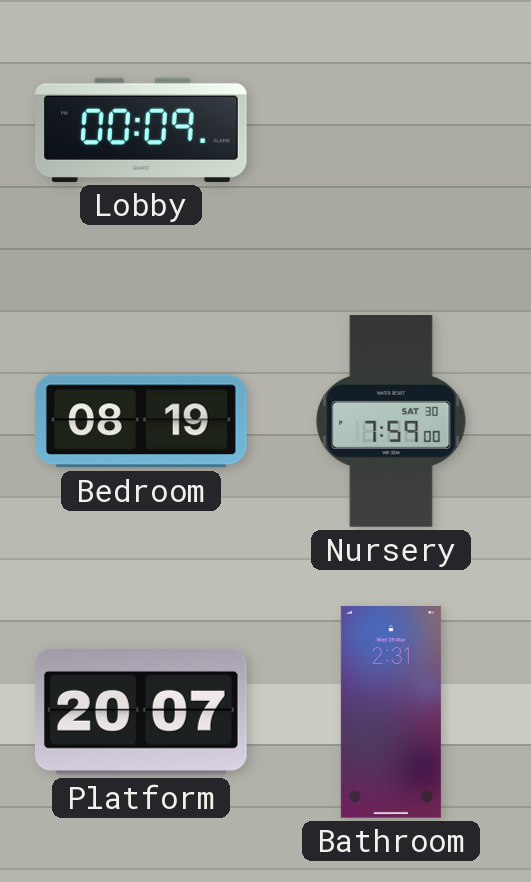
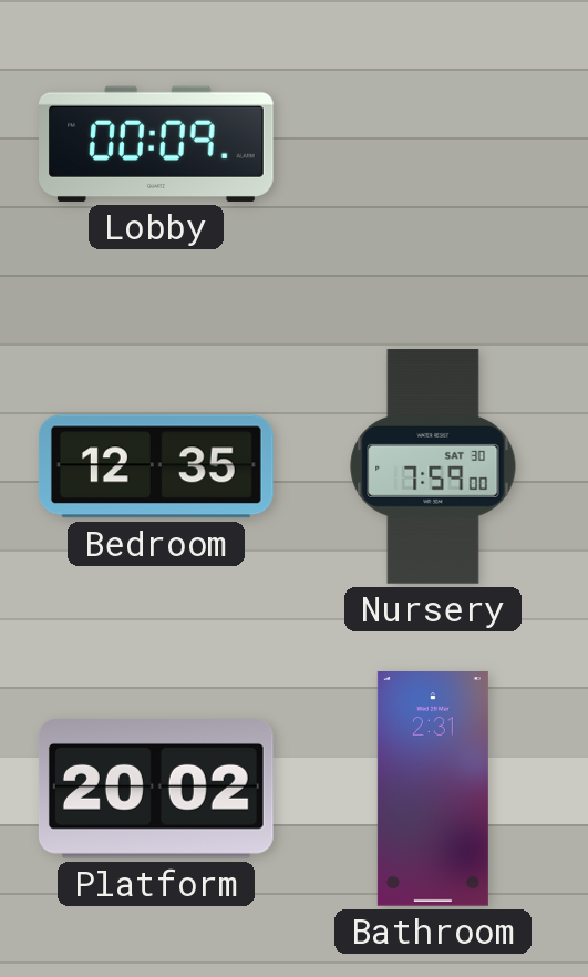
Bedroom: 08:19 -> 12:35
Platform: 20:07 -> 20:02
